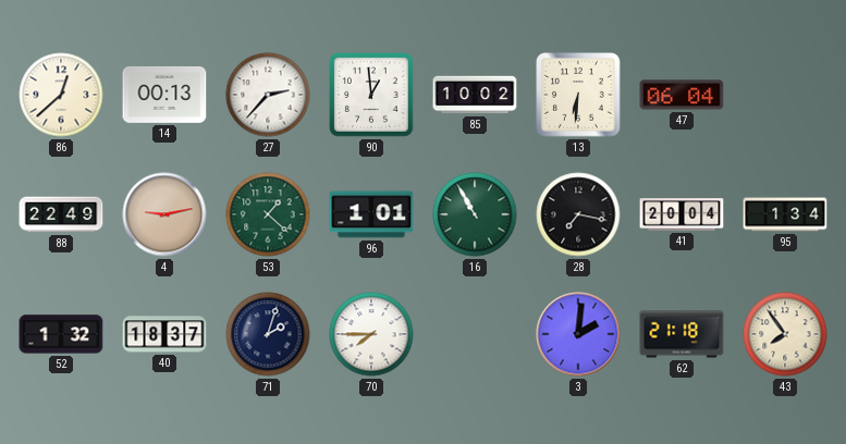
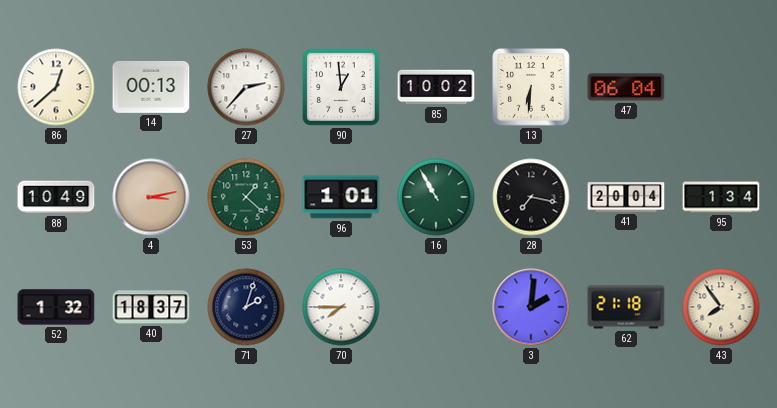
88: 22:49 -> 10:49
4: 9:13 -> 3:13
